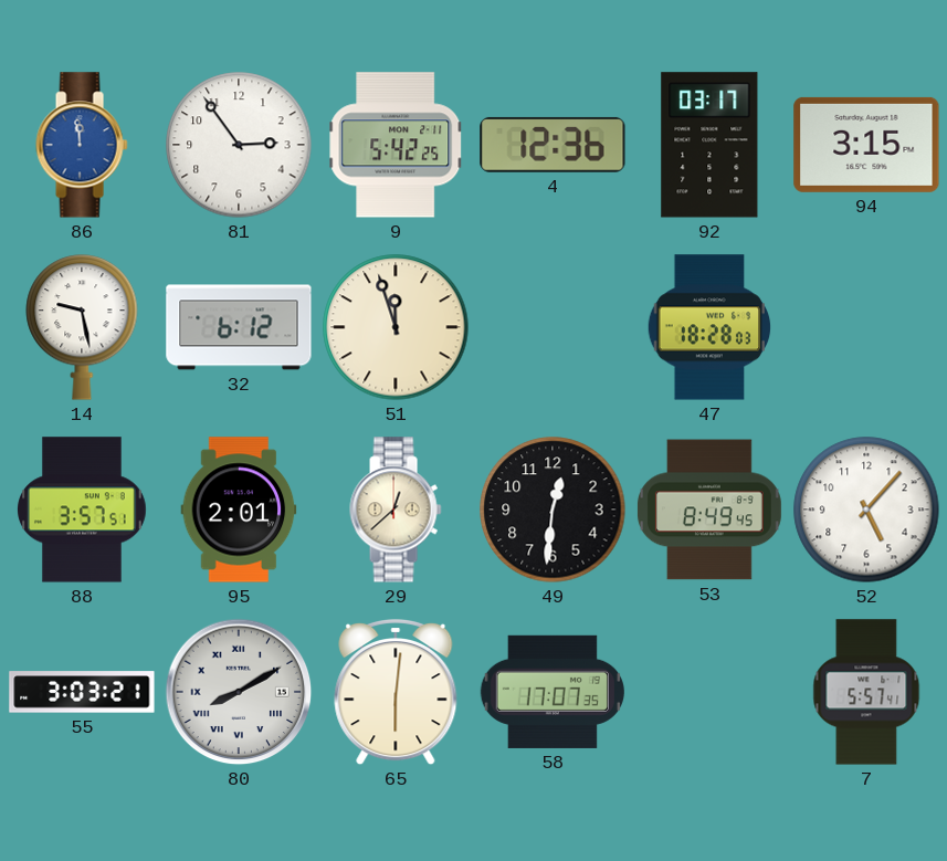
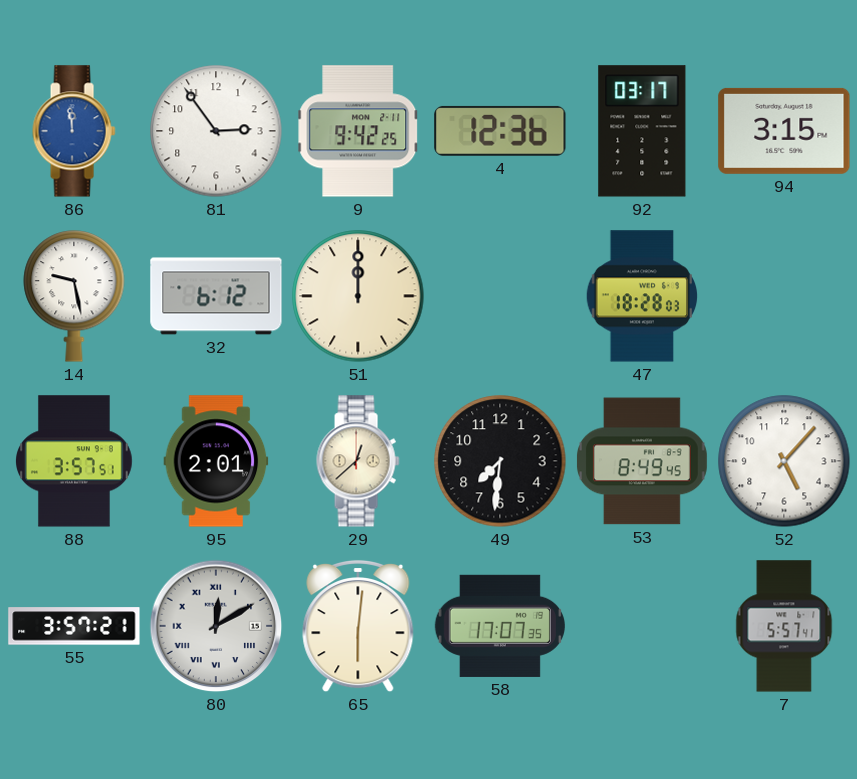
9: 5:42 -> 9:42
51: 11:57 -> 12:00
49: 12:31 -> 7:31
55: 3:03 -> 3:57
80: 8:10 -> 12:10
